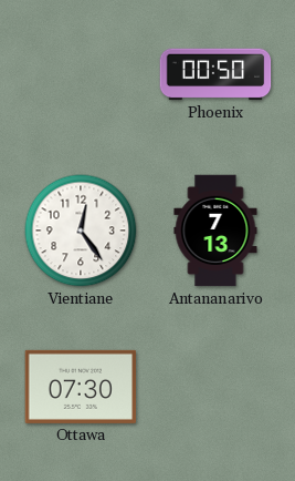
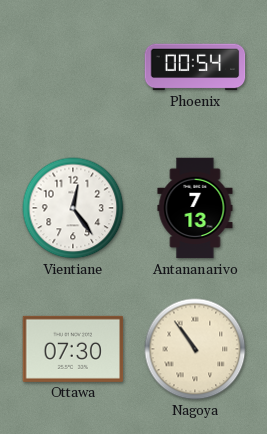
Phoenix: 00:50 -> 00:54
Nagoya: none -> 10:54
